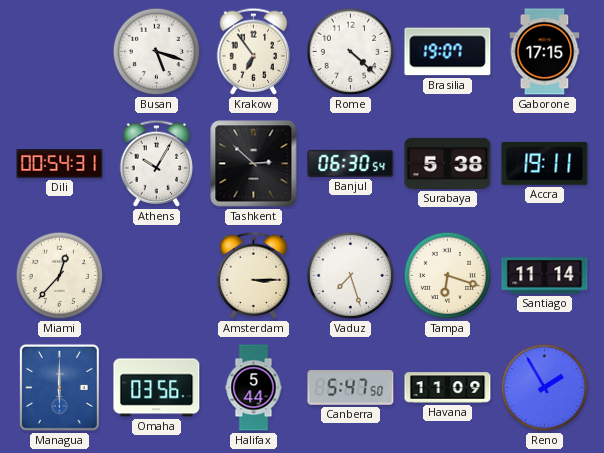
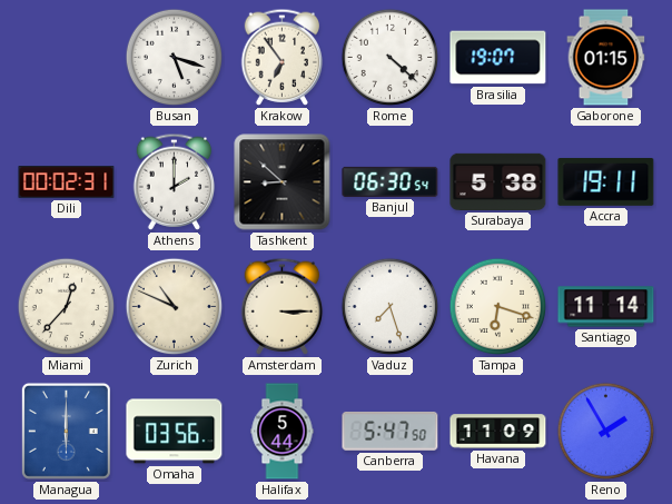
Gaborone: 17:15 -> 01:15
Dili: 00:54 -> 00:02
Athens: 10:05 -> 2:00
Tashkent: 2:52 -> 8:52
Zurich: none -> 10:49
